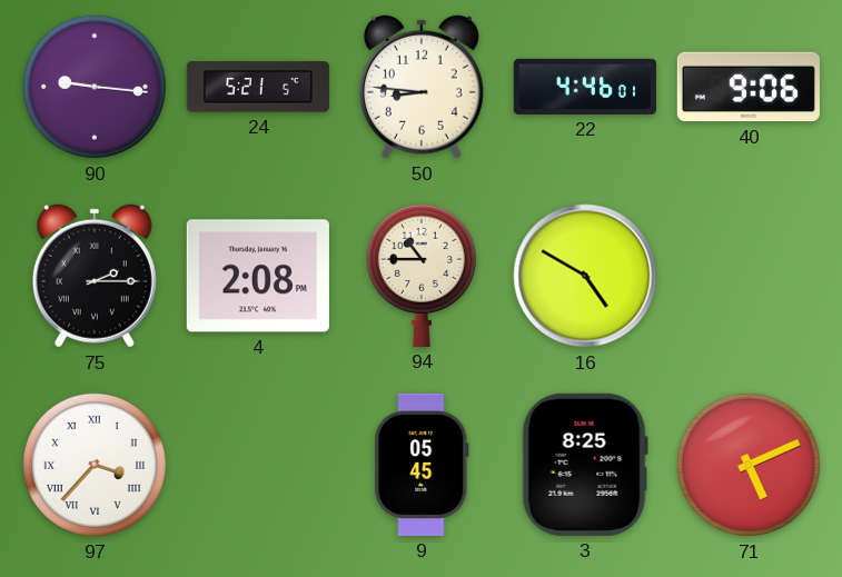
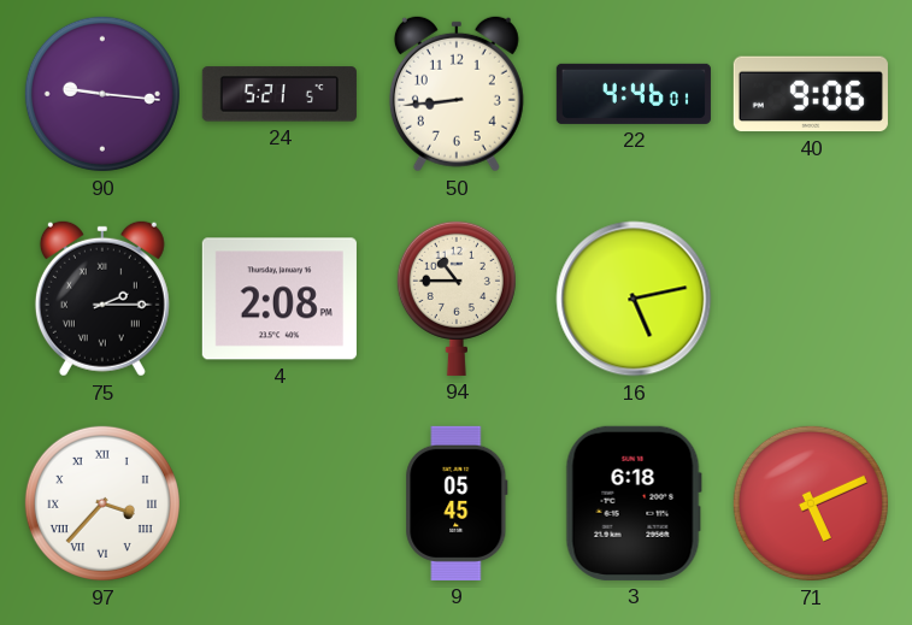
50: 8:46 -> 8:44
16: 4:50 -> 5:13
3: 8:25 -> 6:18
